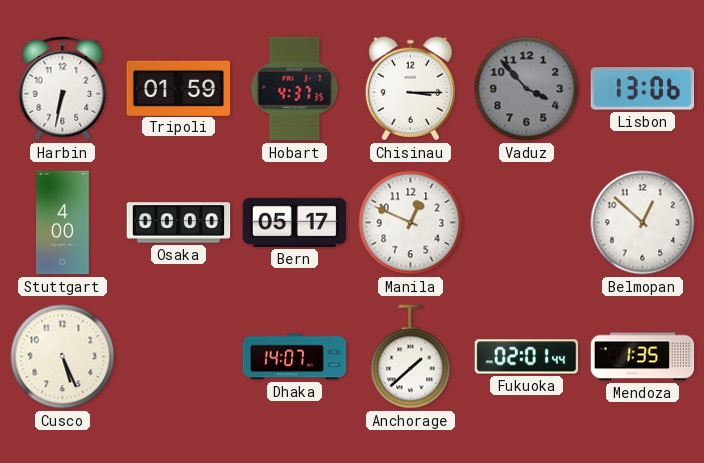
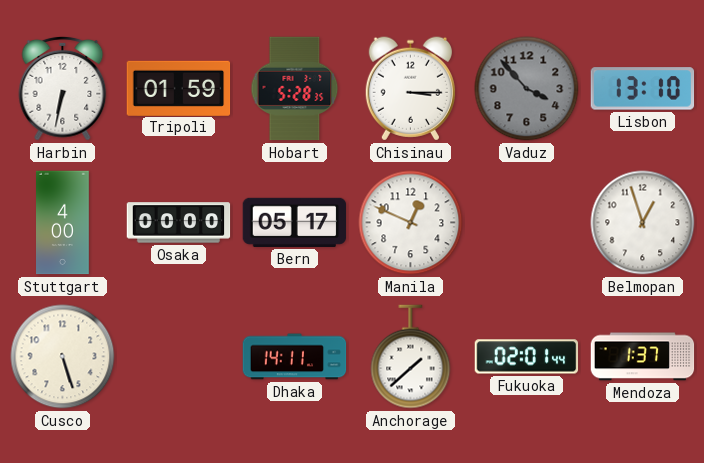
Hobart: 4:37 -> 5:28
Lisbon: 13:06 -> 13:10
Belmopan: 12:52 -> 12:57
Cusco: 5:26 -> 5:27
Dhaka: 14:07 -> 14:11
Mendoza: 1:35 -> 1:37
